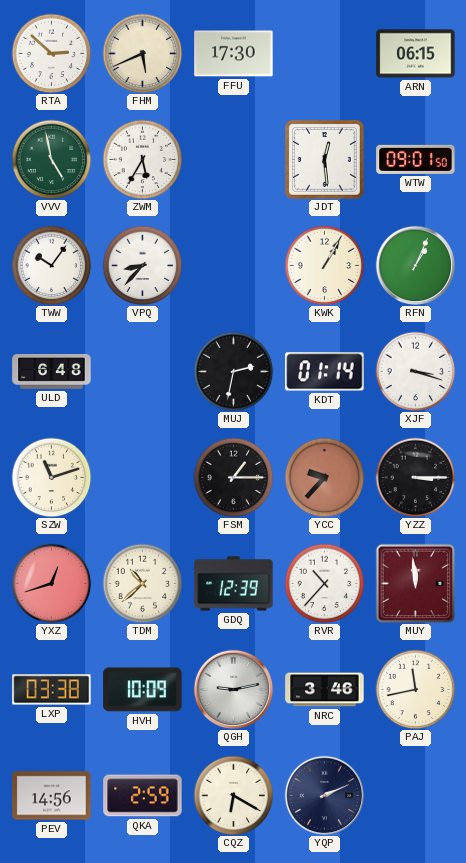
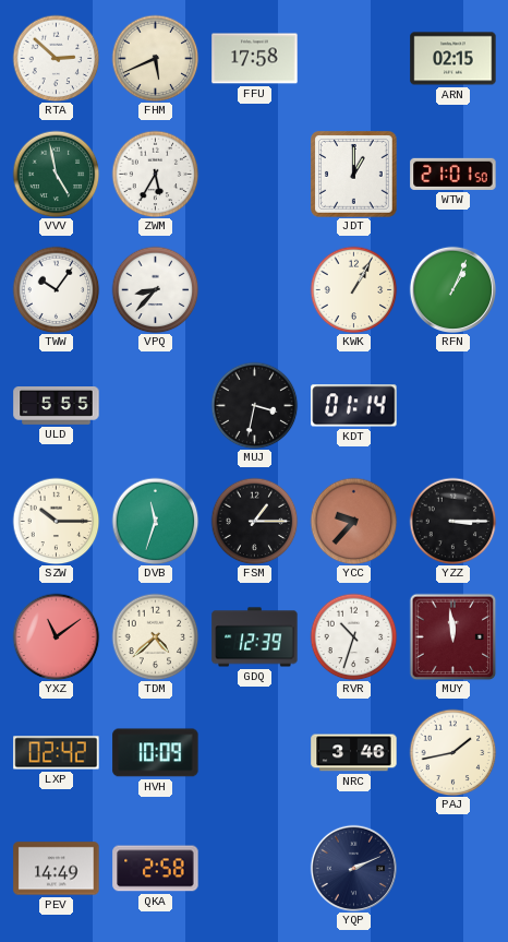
FFU: 17:30 -> 17:58
ARN: 06:15 -> 02:15
JDT: 12:29 -> 1:00
WTW: 09:01 -> 21:01
ULD: 6:48 -> 5:55
MUJ: 2:32 -> 3:32
XJF: 3:18 -> none
SZW: 11:12 -> 10:15
DVB: none -> 11:33
YXZ: 12:42 -> 11:09
TDM: 10:38 -> 4:38
RVR: 10:37 -> 10:33
LXP: 03:38 -> 02:42
QGH: 9:13 -> none
PAJ: 11:43 -> 1:43
PEV: 14:56 -> 14:49
QKA: 2:59 -> 2:58
CQZ: 6:20 -> none
